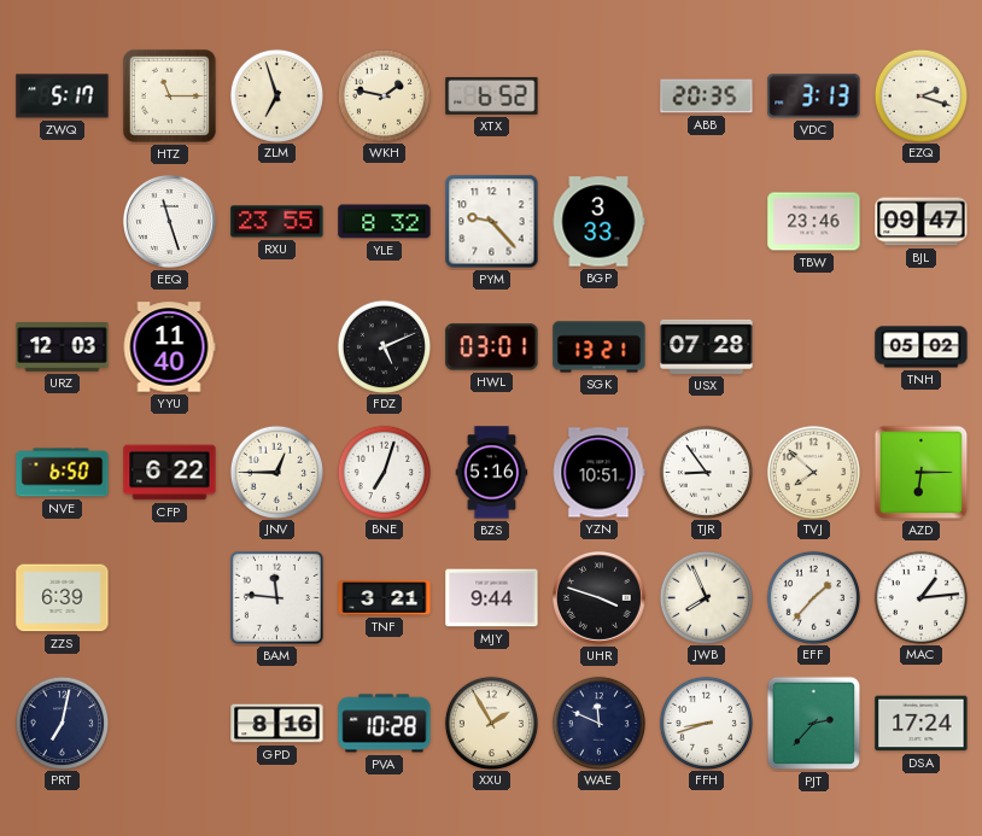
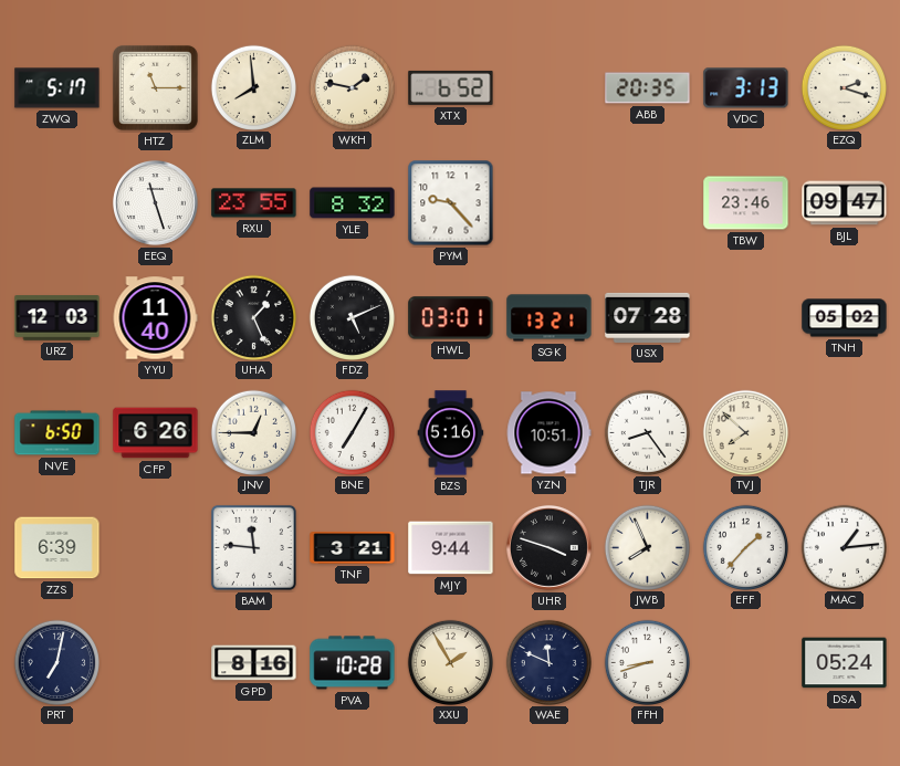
ZLM: 6:57 -> 7:59
BGP: 3:33 -> none
UHA: none -> 1:26
CFP: 6:22 -> 6:26
BNE: 7:03 -> 7:05
TJR: 8:54 -> 8:24
AZD: 6:15 -> none
PJT: 2:37 -> none
DSA: 17:24 -> 05:24
